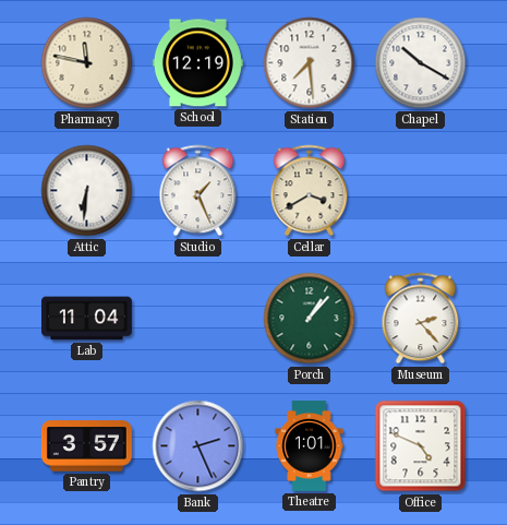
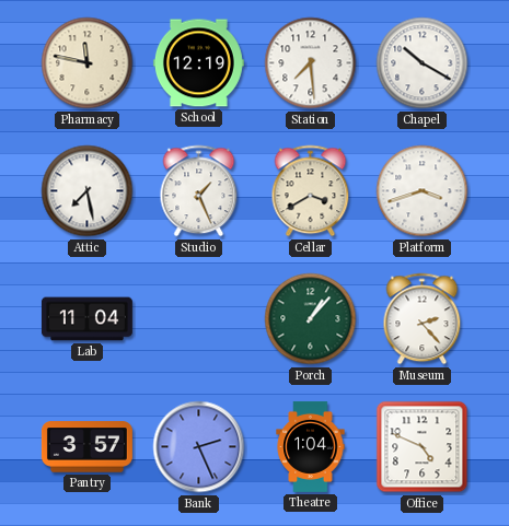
Attic: 6:31 -> 7:28
Platform: none -> 3:42
Theatre: 1:01 -> 1:04
